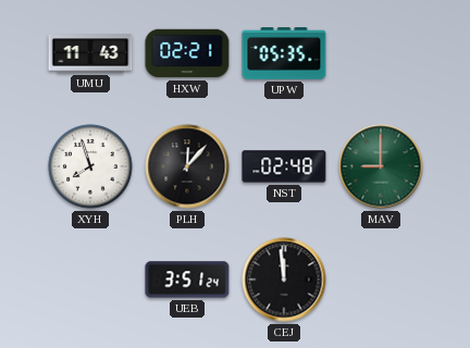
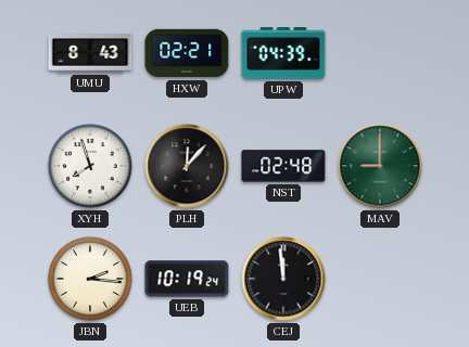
UMU: 11:43 -> 8:43
UPW: 05:35 -> 04:39
JBN: none -> 2:16
UEB: 3:51 -> 10:19
